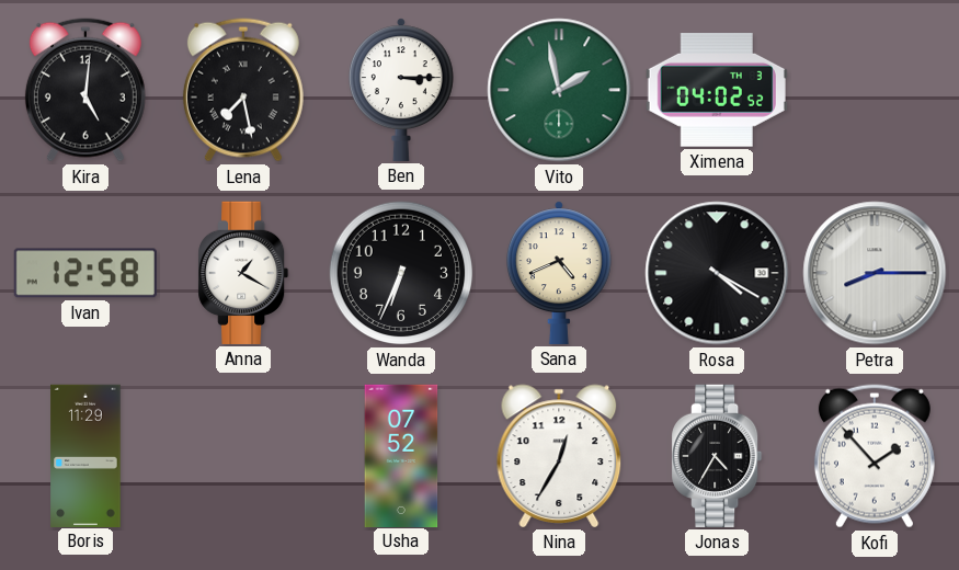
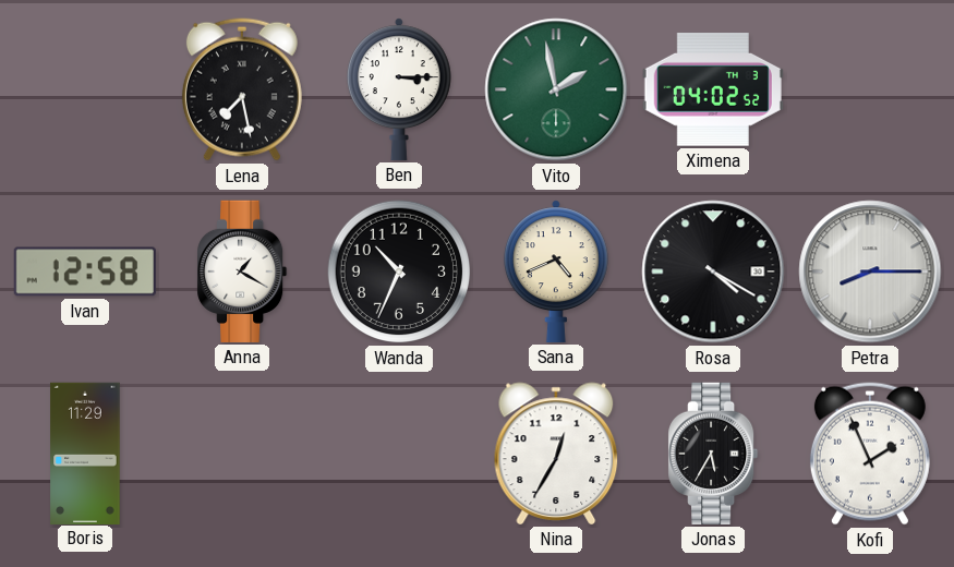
Kira: 5:01 -> none
Wanda: 6:34 -> 10:34
Usha: 07:52 -> none
Jonas: 4:35 -> 5:35
Kofi: 1:53 -> 1:56
